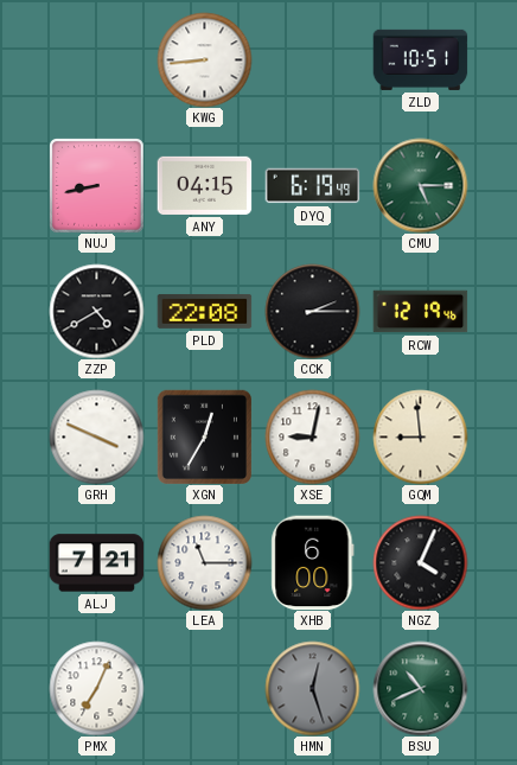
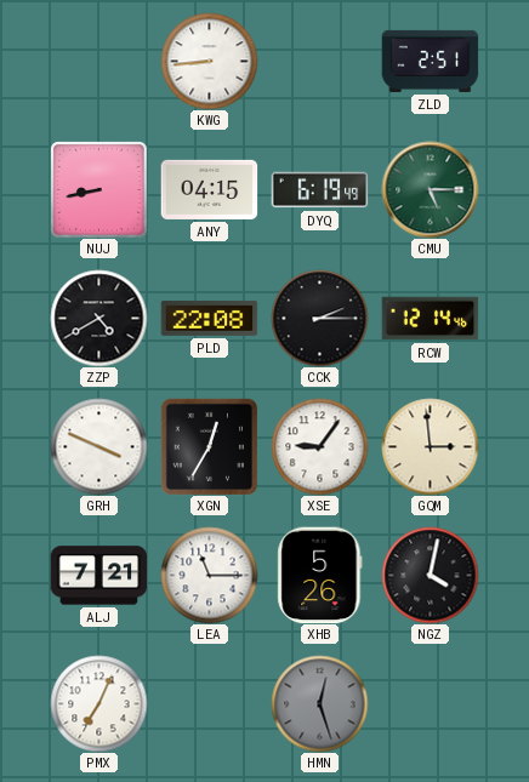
ZLD: 10:51 -> 2:51
RCW: 12:19 -> 12:14
XSE: 9:02 -> 9:06
GQM: 8:59 -> 2:59
XHB: 6:00 -> 5:26
NGZ: 4:04 -> 4:02
BSU: 10:41 -> none
